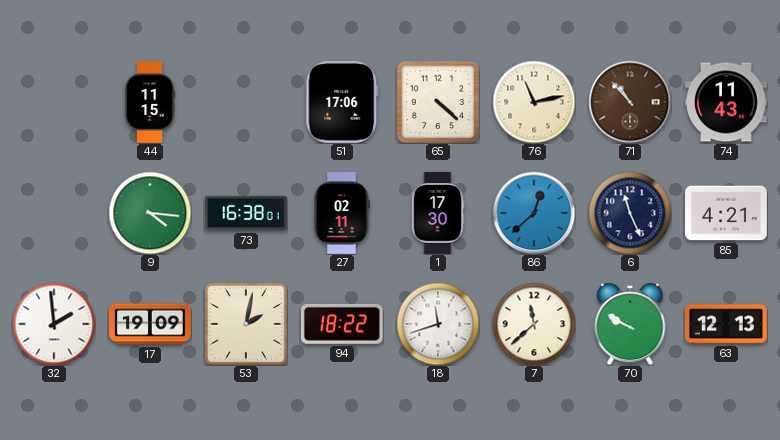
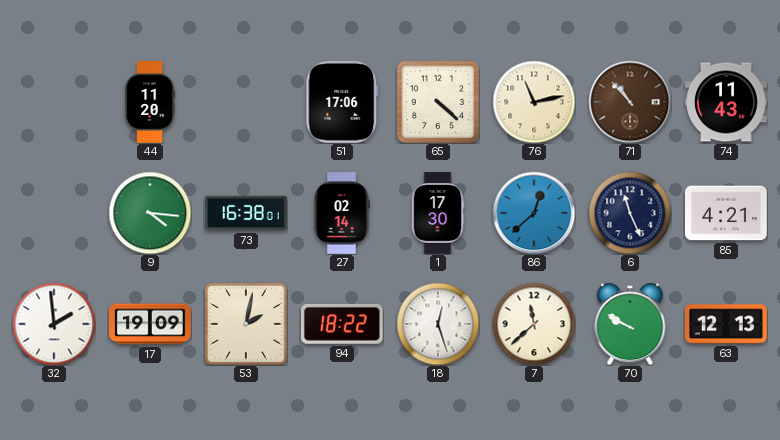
44: 11:15 -> 11:20
27: 02:11 -> 02:14
18: 11:42 -> 12:27
